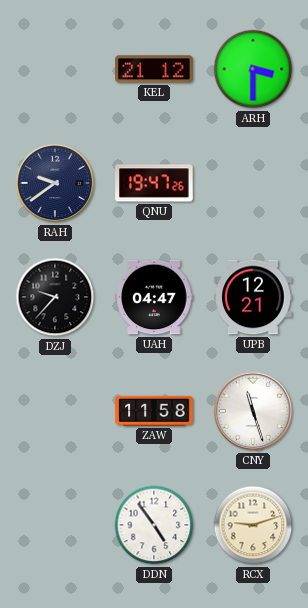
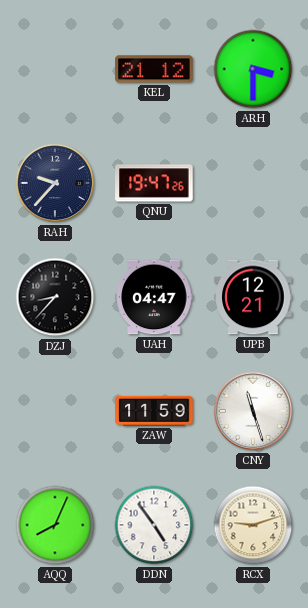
RAH: 9:39 -> 9:37
DZJ: 9:37 -> 8:37
ZAW: 11:58 -> 11:59
AQQ: none -> 8:04
